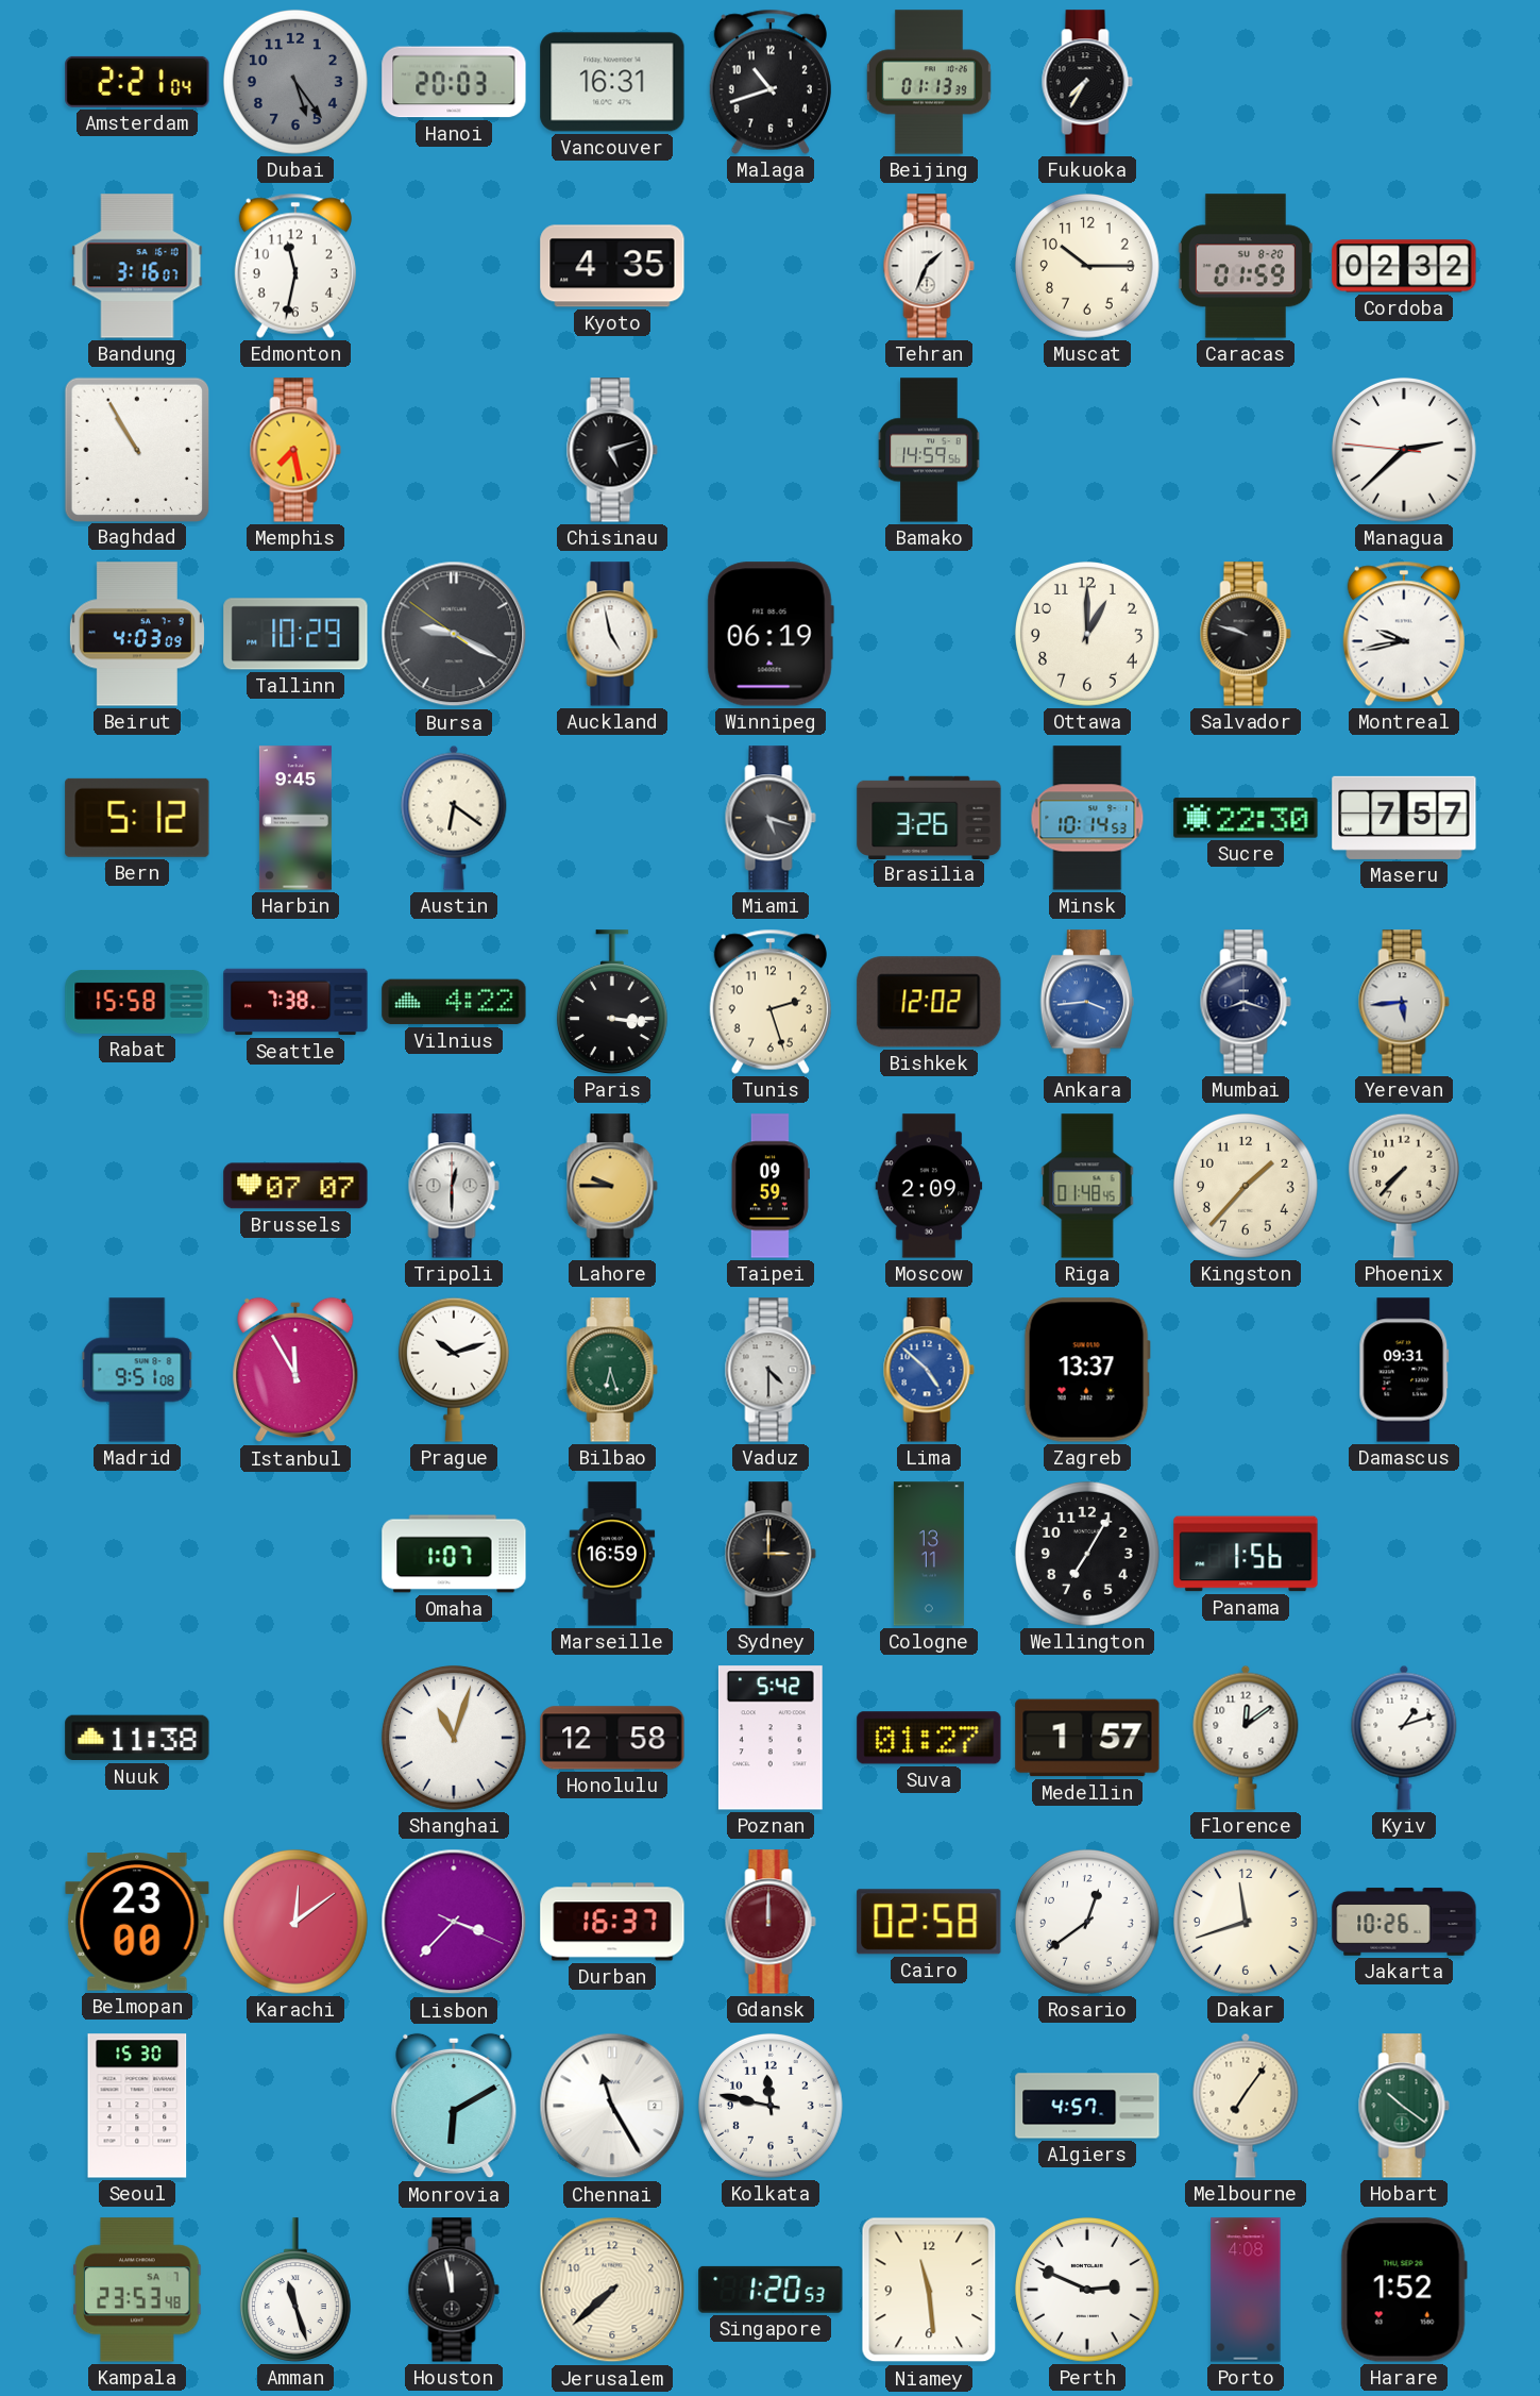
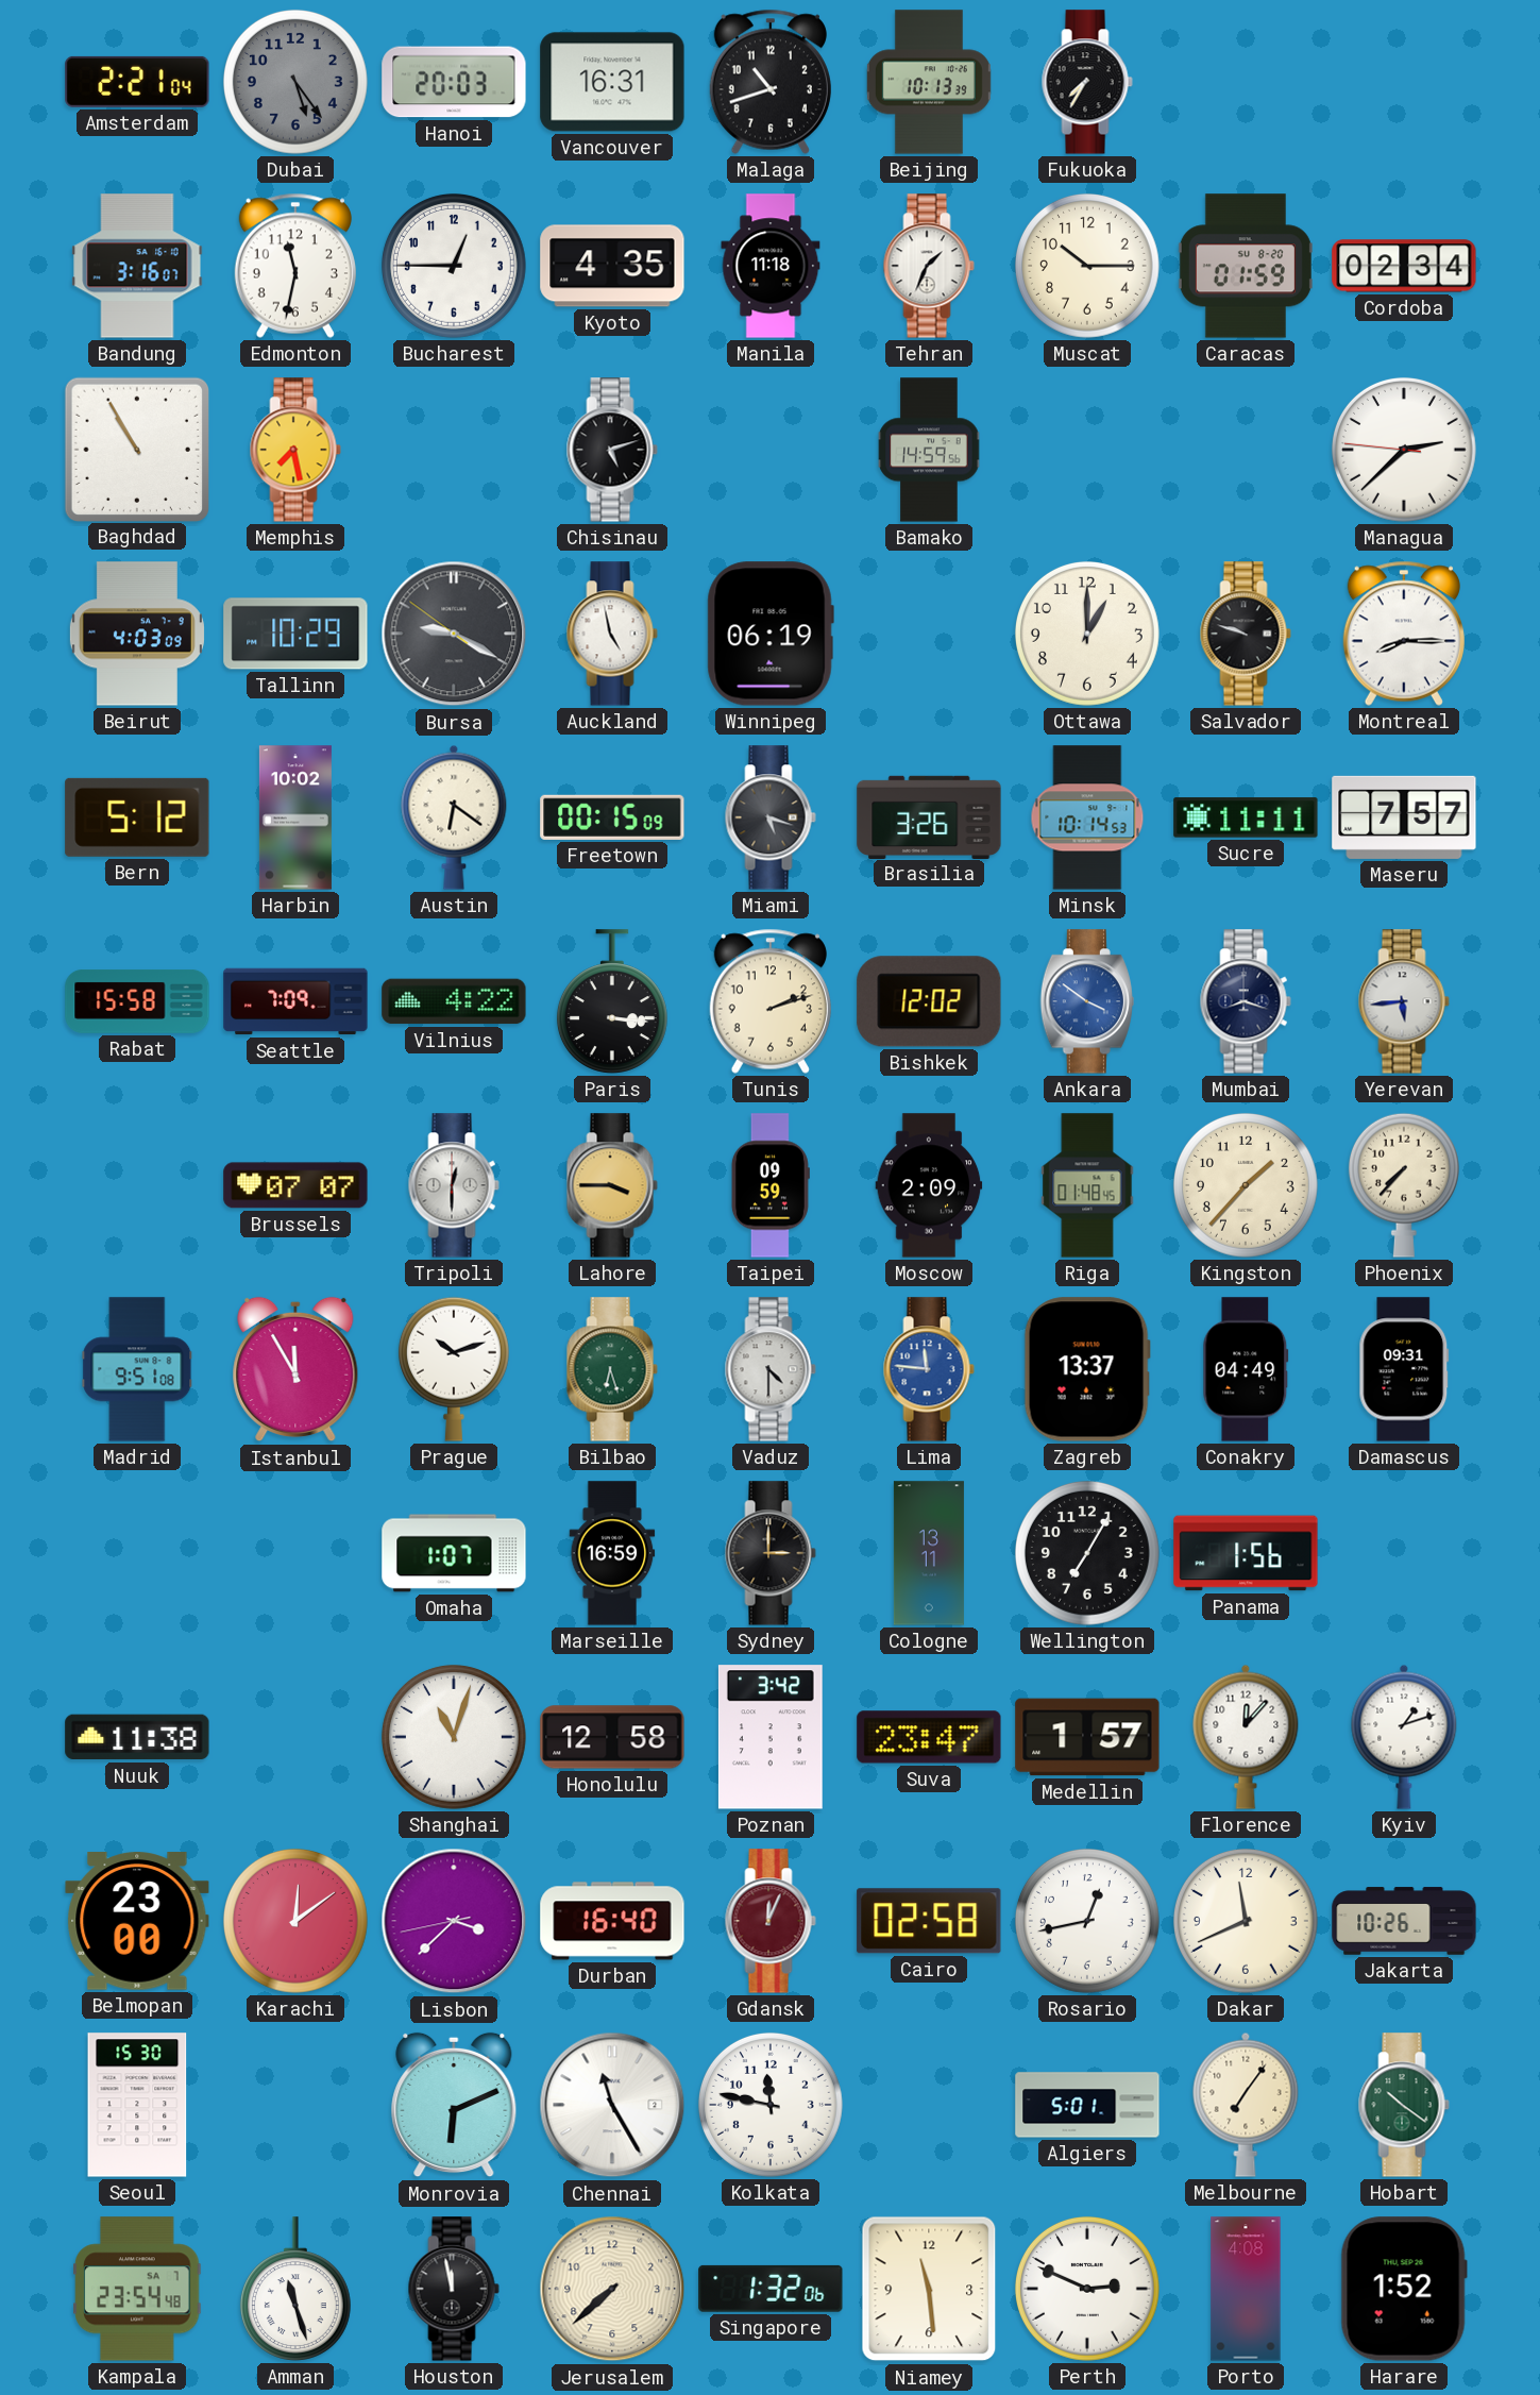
Beijing: 01:13 -> 10:13
Bucharest: none -> 12:45
Manila: none -> 11:18
Cordoba: 02:32 -> 02:34
Montreal: 9:43 -> 8:15
Harbin: 9:45 -> 10:02
Freetown: none -> 00:15
Sucre: 22:30 -> 11:11
Seattle: 7:38 -> 7:09
Tunis: 2:27 -> 2:12
Ankara: 3:44 -> 3:51
Lahore: 9:45 -> 3:45
Lima: 4:52 -> 11:46
Conakry: none -> 04:49
Poznan: 5:42 -> 3:42
Suva: 01:27 -> 23:47
Florence: 12:09 -> 12:07
Lisbon: 3:37:19 -> 3:37:43
Durban: 16:37 -> 16:40
Gdansk: 12:00 -> 12:04
Rosario: 12:39 -> 12:43
Dakar: 11:42 -> 11:41
Monrovia: 6:10 -> 6:11
Algiers: 4:57 -> 5:01
Kampala: 23:53 -> 23:54
Singapore: 1:20 -> 1:32
